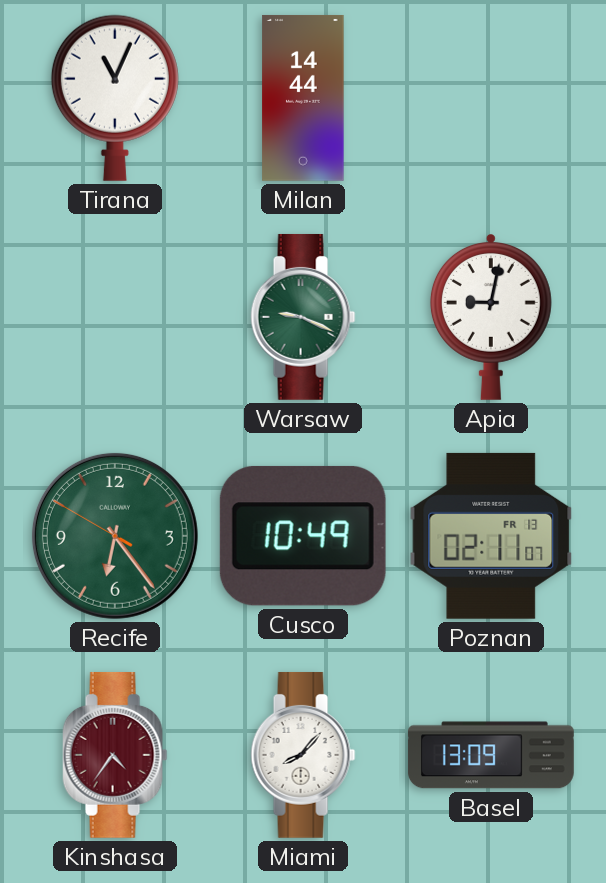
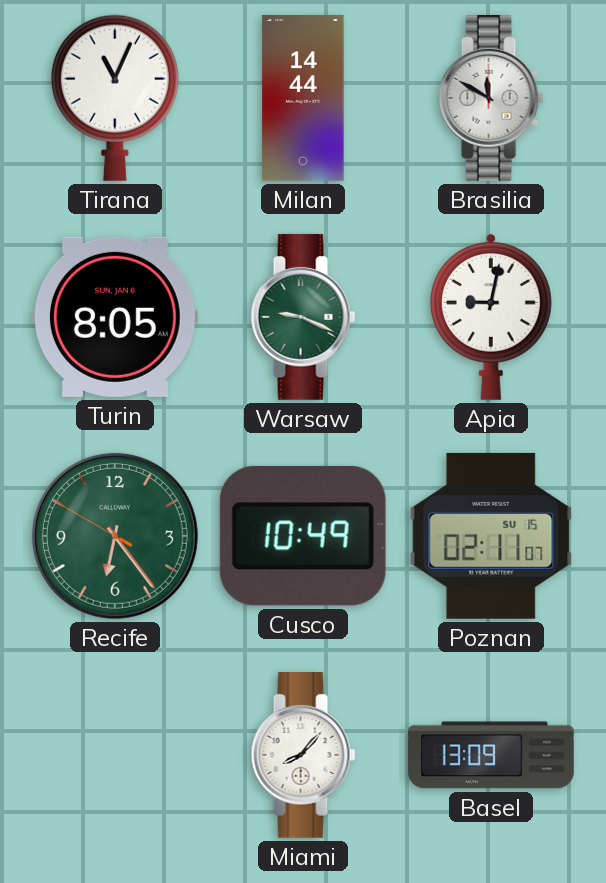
Brasilia: none -> 11:50
Turin: none -> 8:05
Poznan date: FR 13 -> SU 15
Kinshasa: 4:36 -> none
